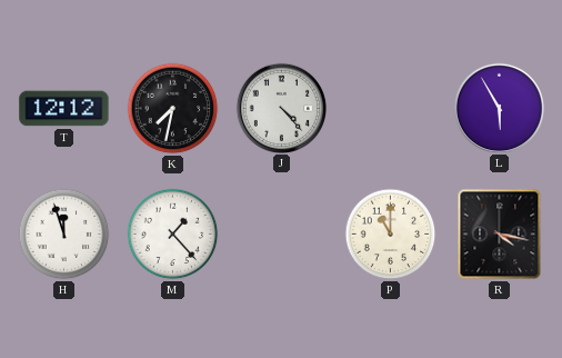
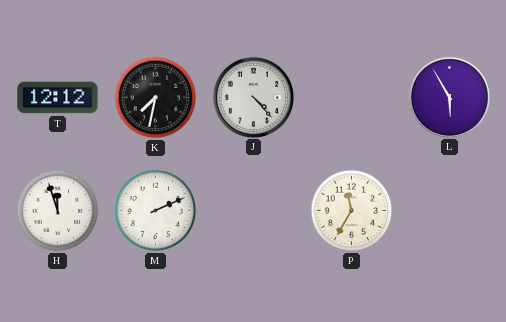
M: 1:23 -> 2:11
P: 11:00 -> 11:35
R: 4:17 -> none
